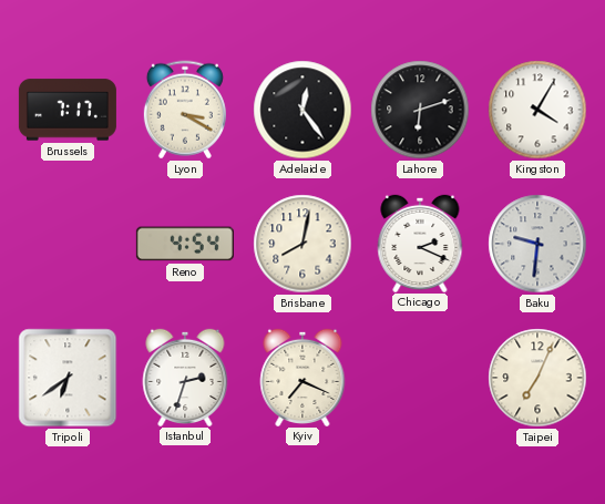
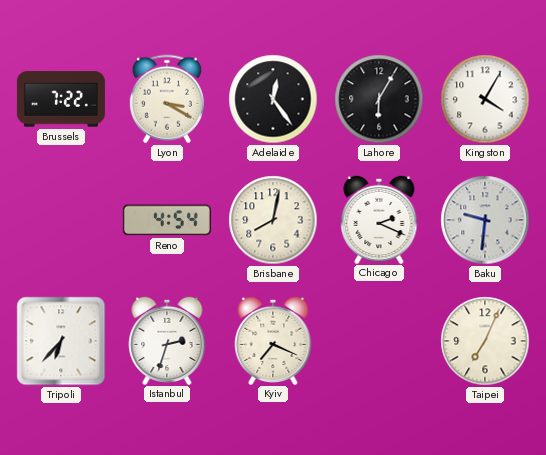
Brussels: 7:17 -> 7:22
Lahore: 6:12 -> 6:05
Tripoli: 6:39 -> 6:37
